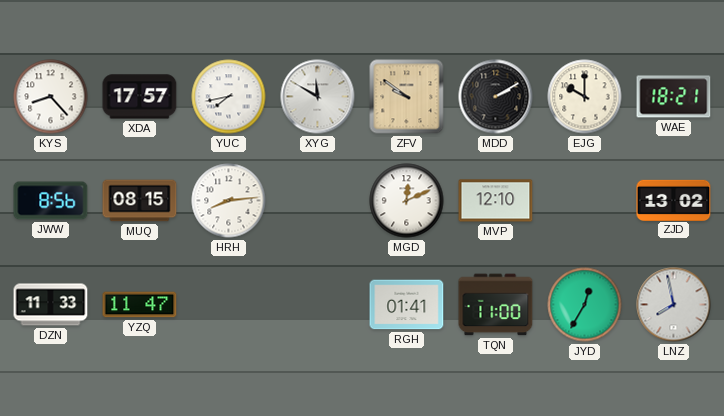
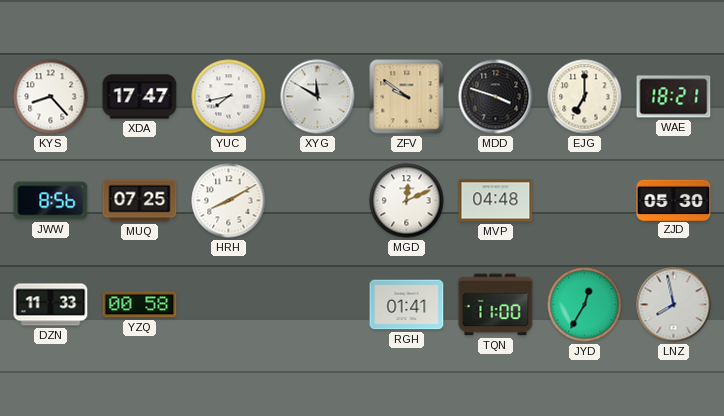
XDA: 17:57 -> 17:47
MDD: 2:10 -> 3:48
EJG: 10:00 -> 7:00
MUQ: 08:15 -> 07:25
HRH: 8:14 -> 8:10
MVP: 12:10 -> 04:48
ZJD: 13:02 -> 05:30
YZQ: 11:47 -> 00:58
